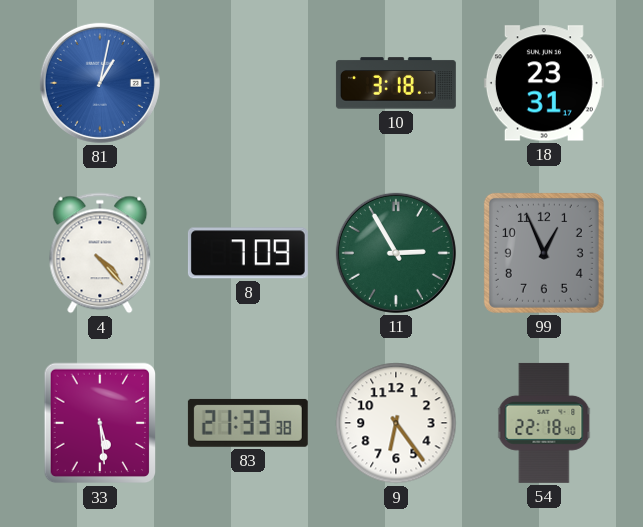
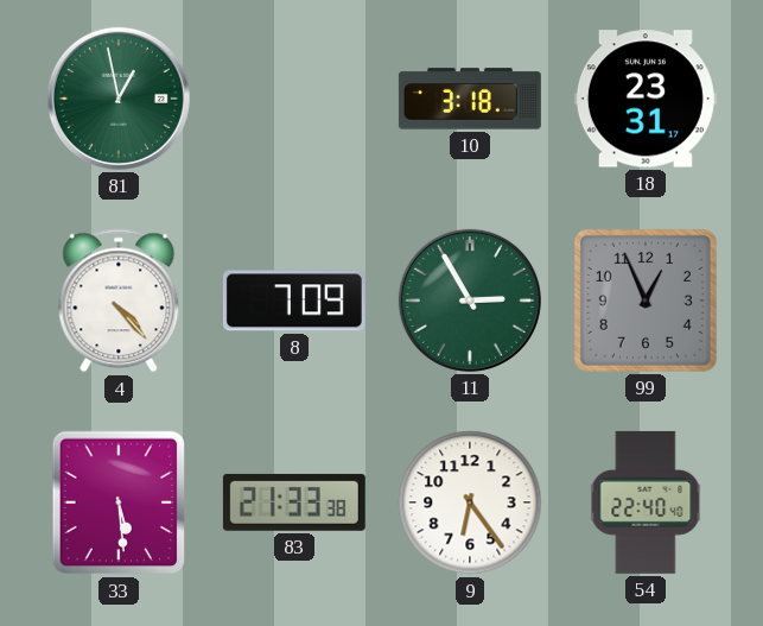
81: 1:02 -> 12:58
81 dial: blue -> green
54: 22:18 -> 22:40
